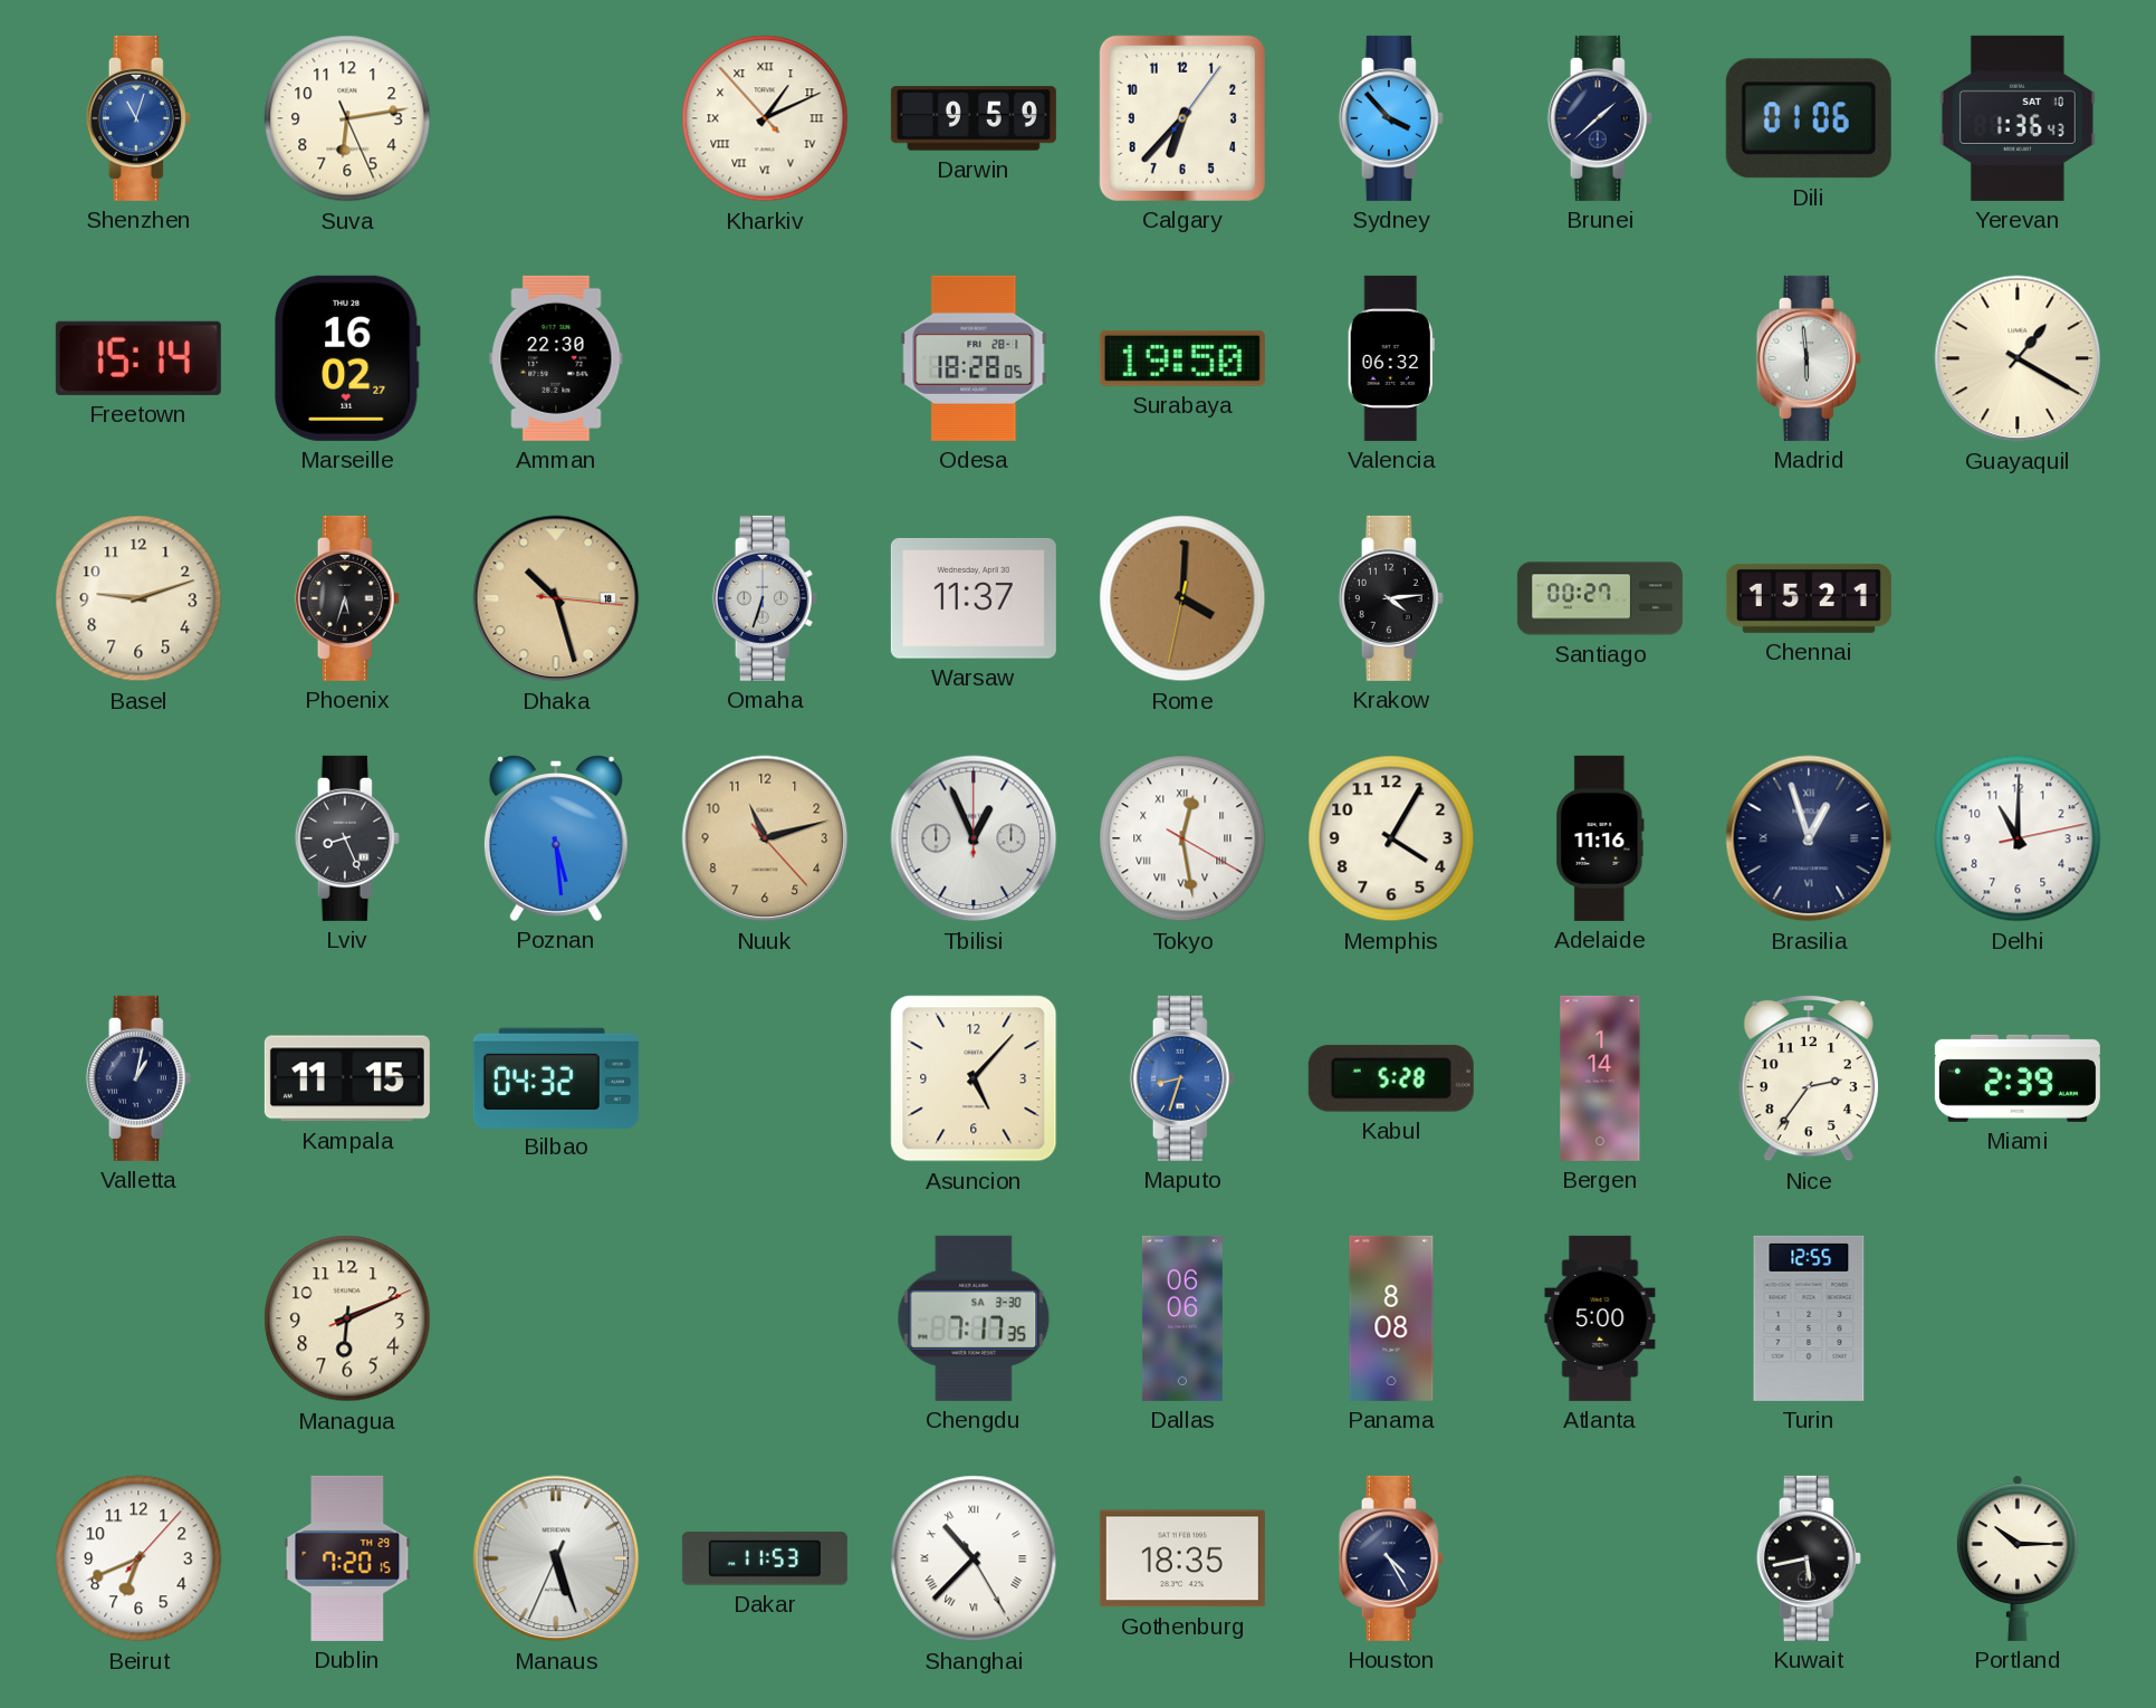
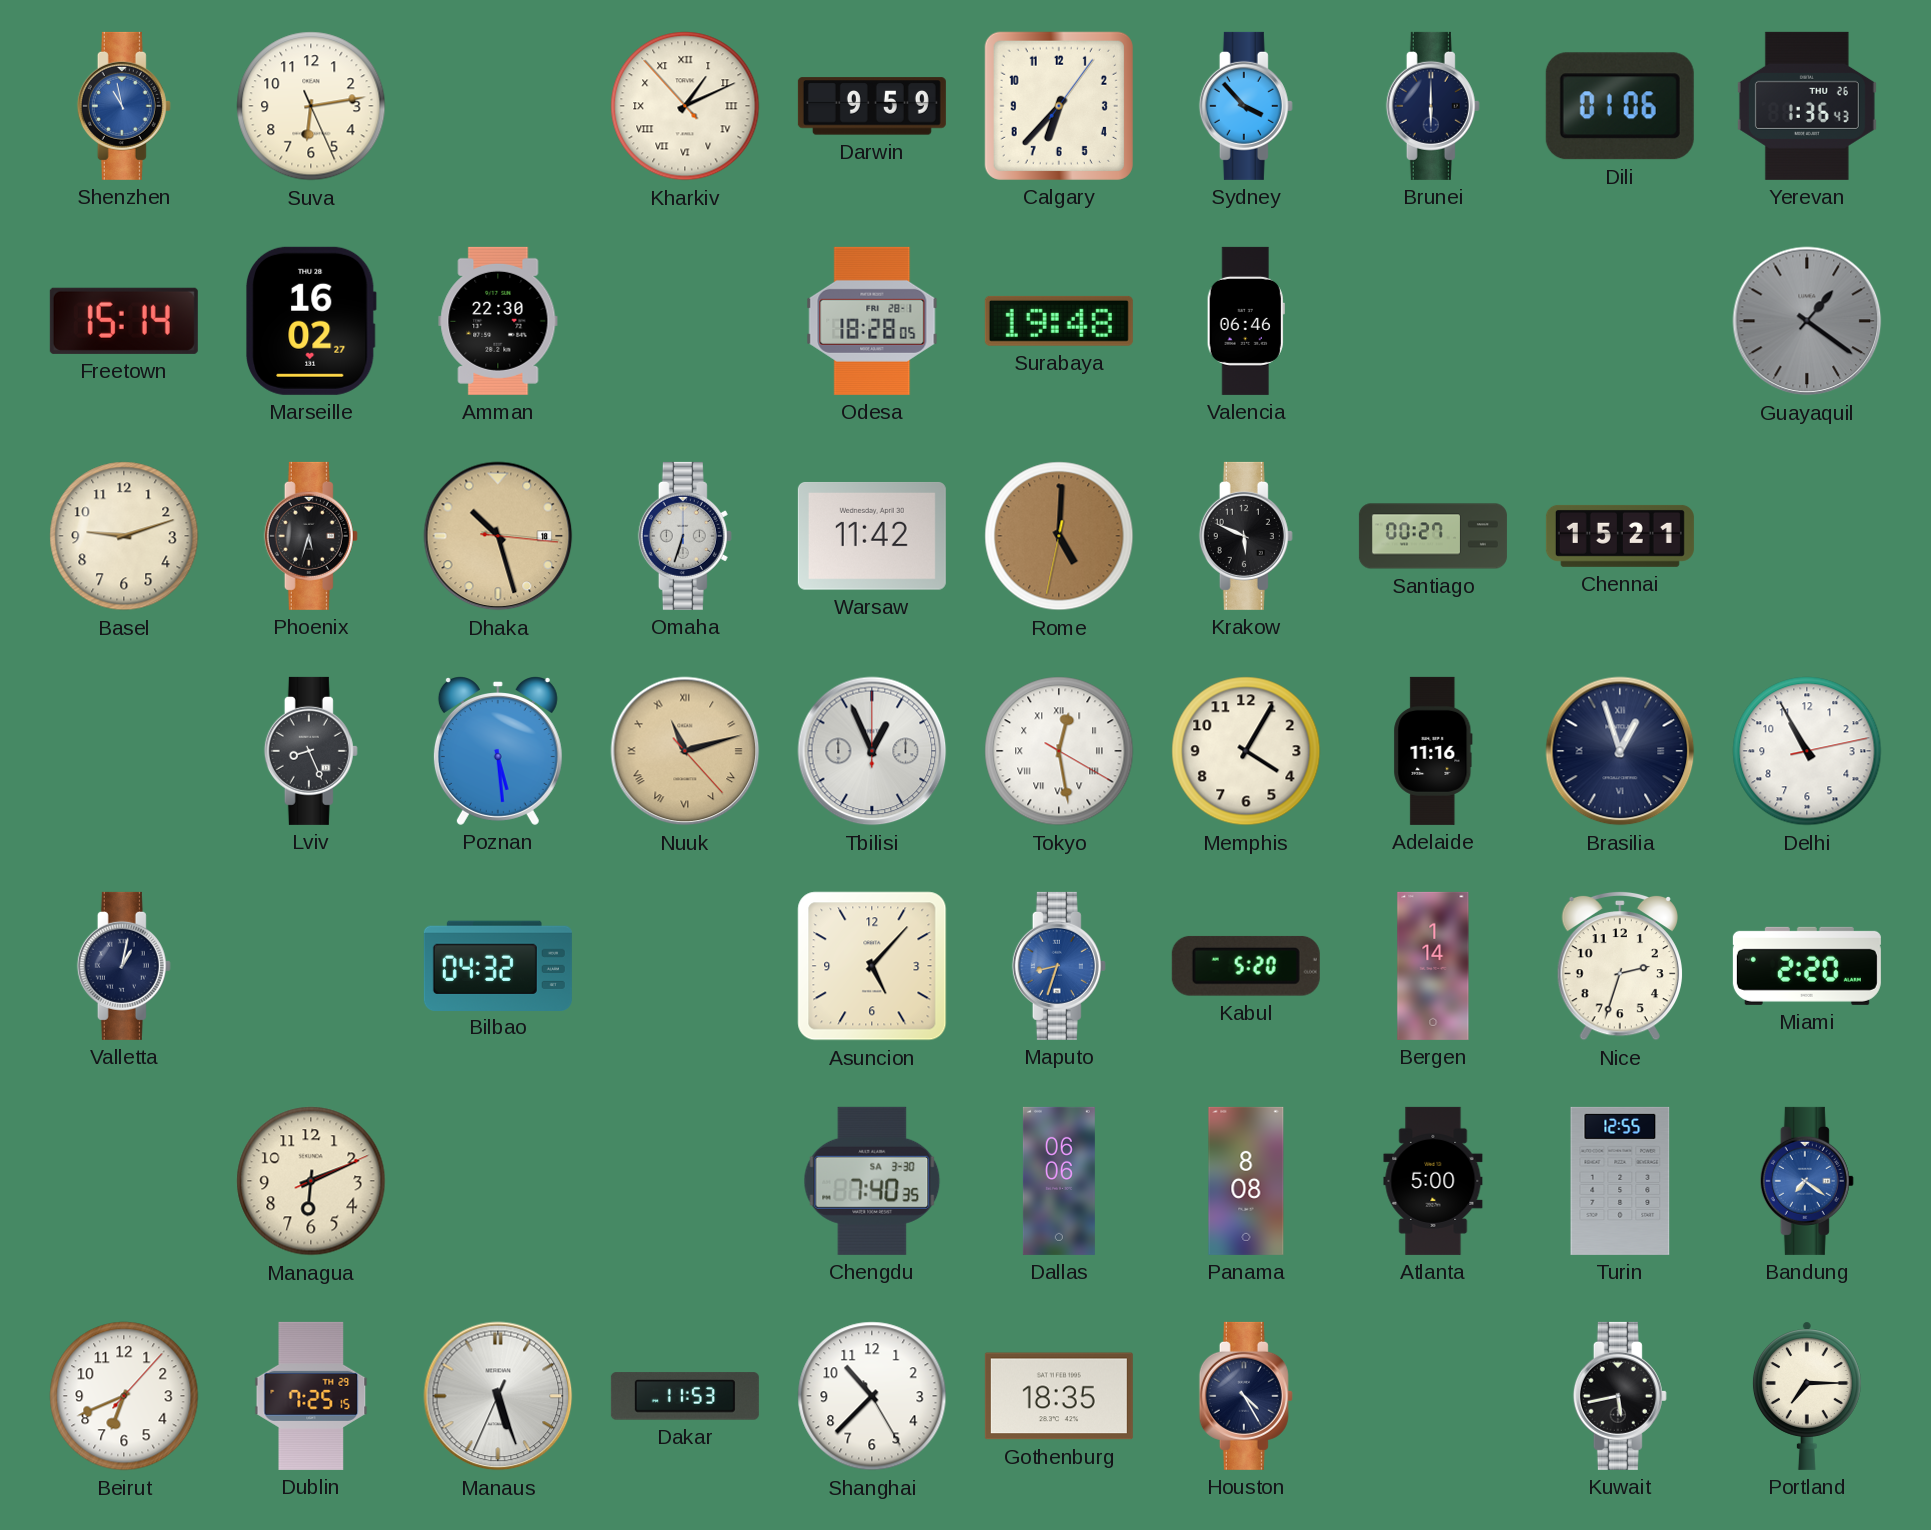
Shenzhen: 11:03 -> 10:58
Brunei: 1:38 -> 6:00
Yerevan date: SAT 10 -> THU 26
Surabaya: 19:50 -> 19:48
Valencia: 06:32 -> 06:46
Madrid: 5:59 -> none
Guayaquil: 1:20 -> 1:21
Guayaquil dial: cream -> grey
Warsaw: 11:37 -> 11:42
Rome: 4:00 -> 5:00
Krakow: 4:14 -> 5:49
Nuuk numerals: Arabic -> Roman
Delhi: 11:00 -> 10:55
Kampala: 11:15 -> none
Kabul: 5:28 -> 5:20
Nice: 2:36 -> 2:33
Miami: 2:39 -> 2:20
Chengdu: 7:17 -> 7:40
Bandung: none -> 7:21
Dublin: 7:20 -> 7:25
Shanghai numerals: Roman -> Arabic
Portland: 10:15 -> 7:15
